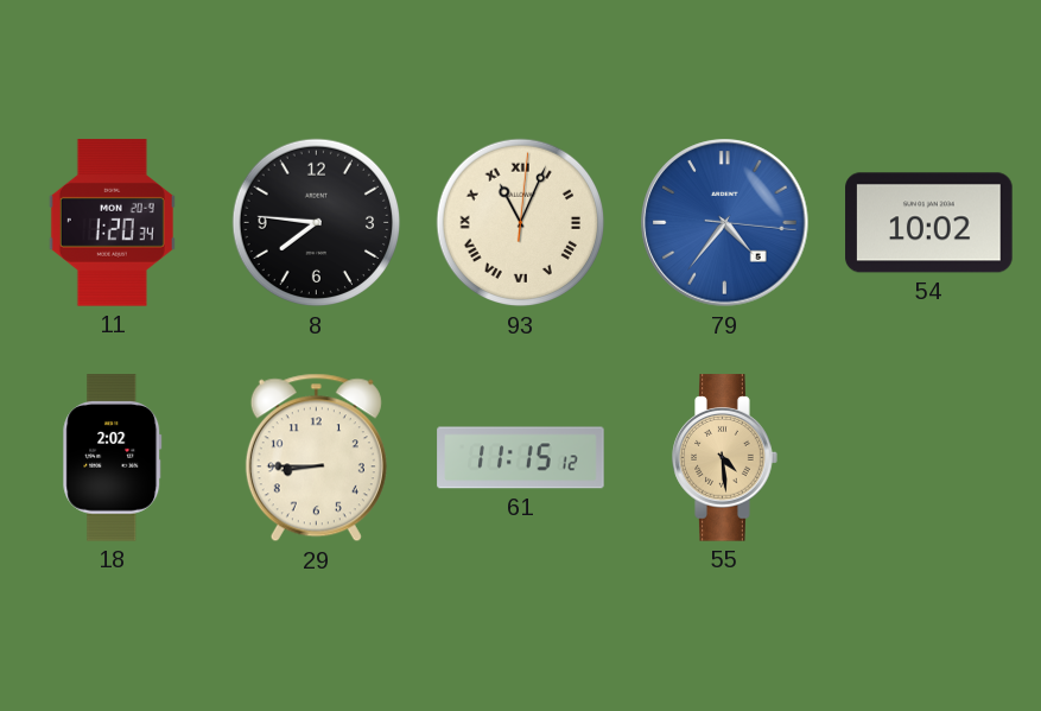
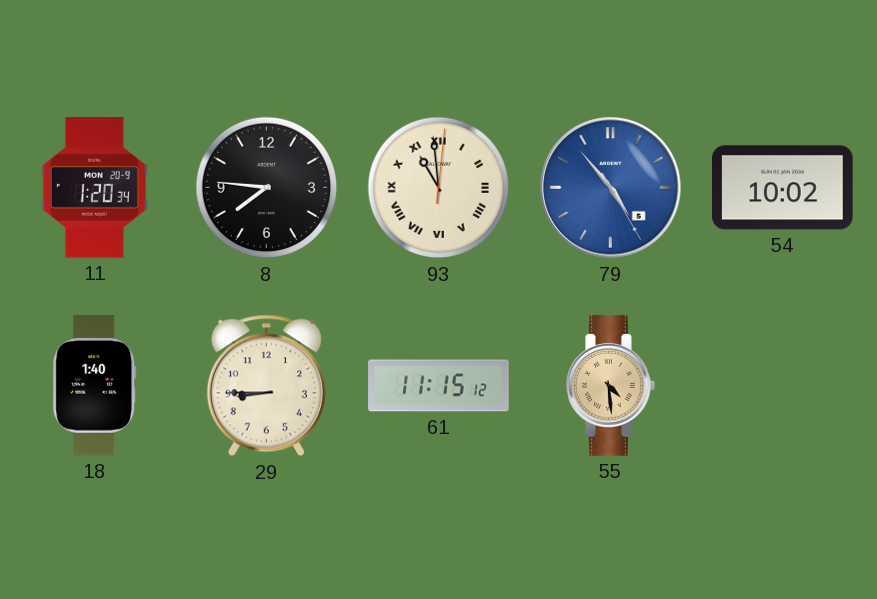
93: 11:04 -> 10:59
79: 4:36 -> 4:53
18: 2:02 -> 1:40
